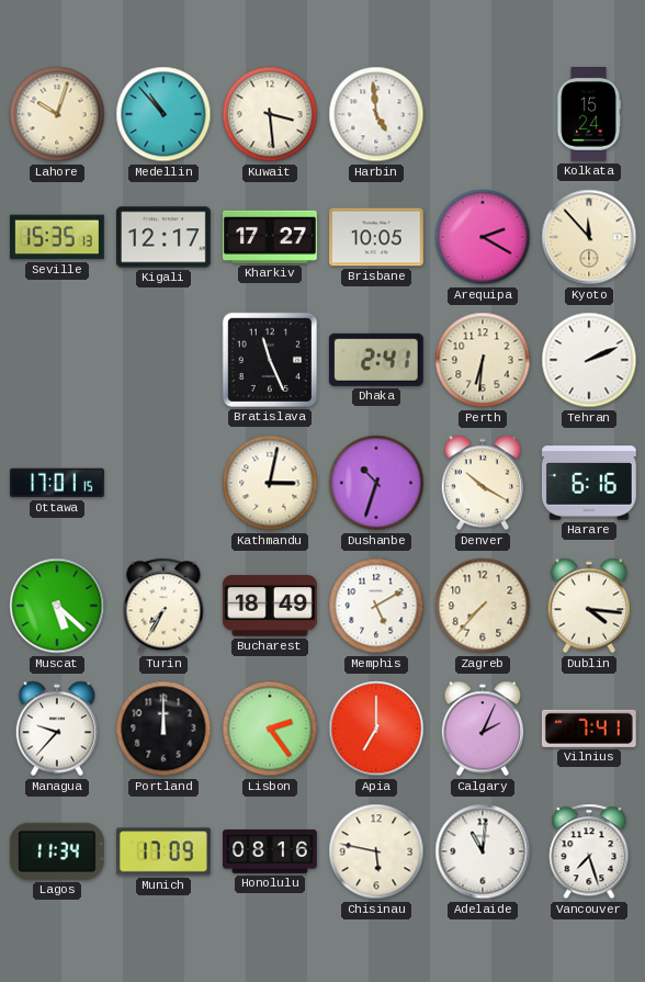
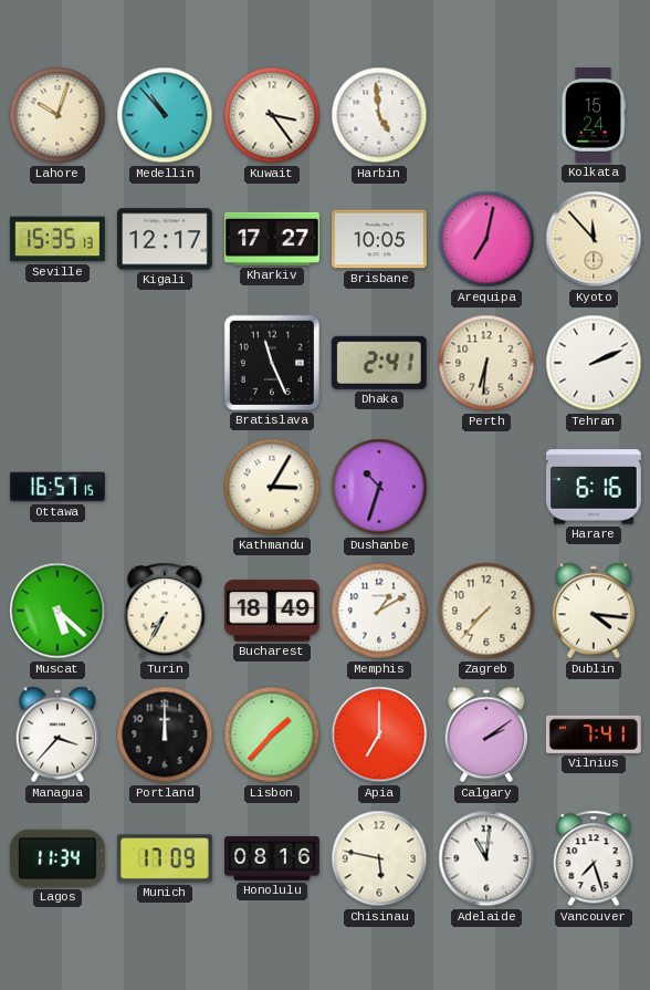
Kuwait: 3:29 -> 3:24
Arequipa: 2:20 -> 7:02
Ottawa: 17:01 -> 16:57
Kathmandu: 3:02 -> 3:05
Denver: 10:20 -> none
Memphis: 5:10 -> 1:10
Managua: 9:37 -> 3:37
Lisbon: 2:24 -> 1:37
Calgary: 2:04 -> 2:09
